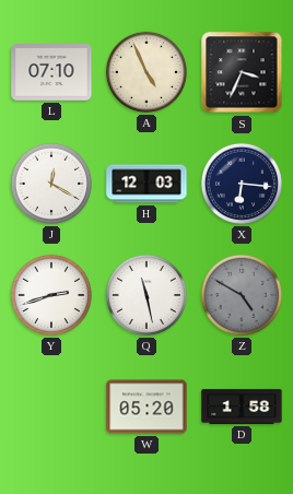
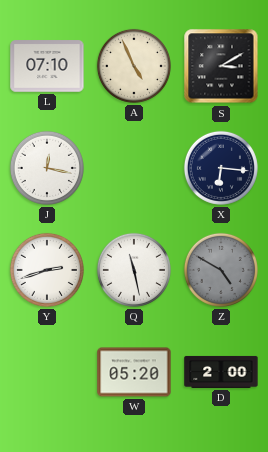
S: 3:34 -> 3:10
J: 12:20 -> 12:17
H: 12:03 -> none
D: 1:58 -> 2:00
